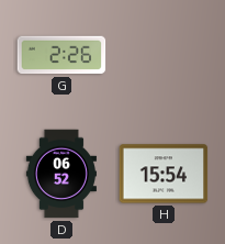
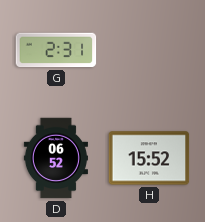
G: 2:26 -> 2:31
H: 15:54 -> 15:52
